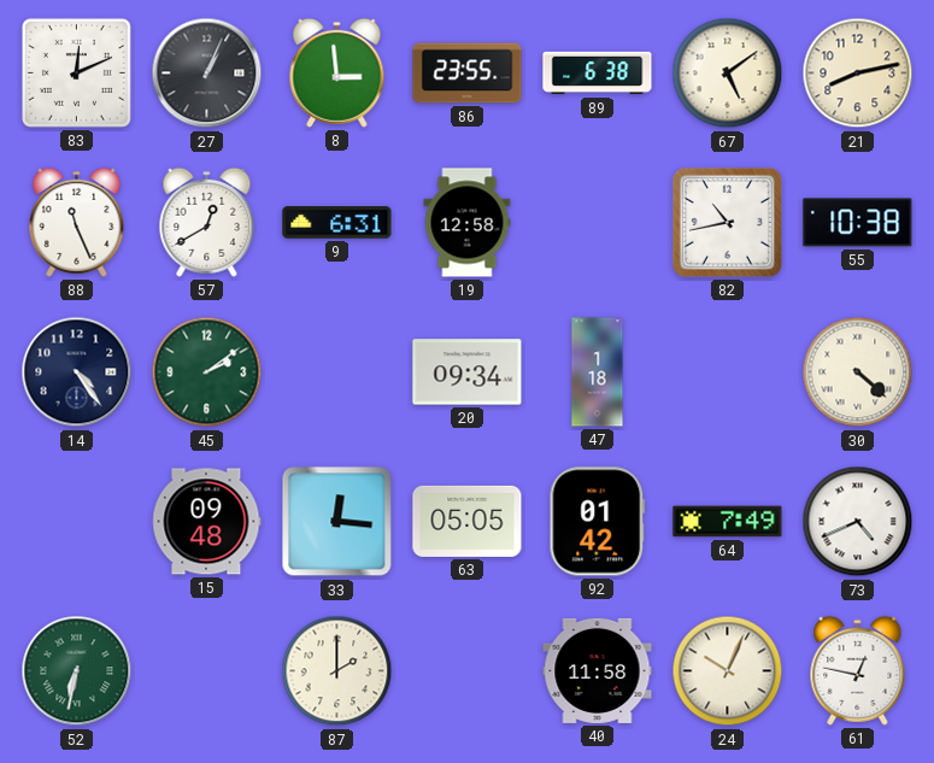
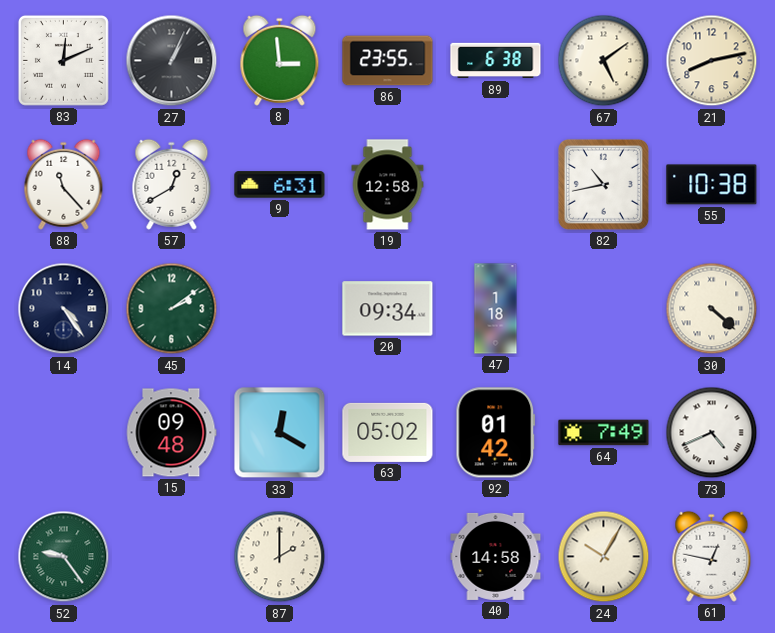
88: 11:26 -> 11:23
33: 12:16 -> 12:20
63: 05:05 -> 05:02
52: 6:32 -> 9:24
40: 11:58 -> 14:58
24: 10:04 -> 10:05
